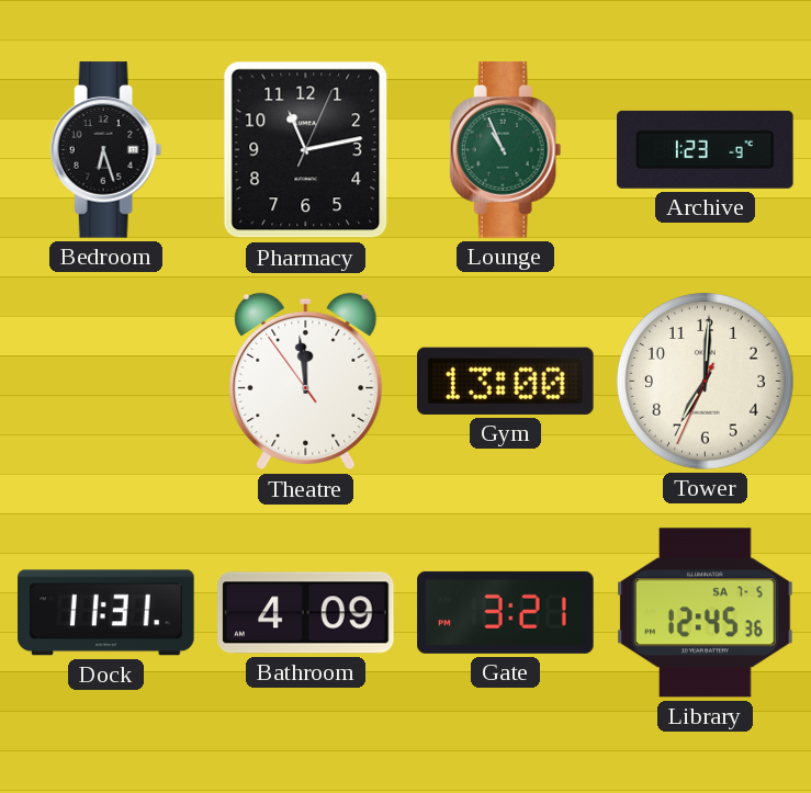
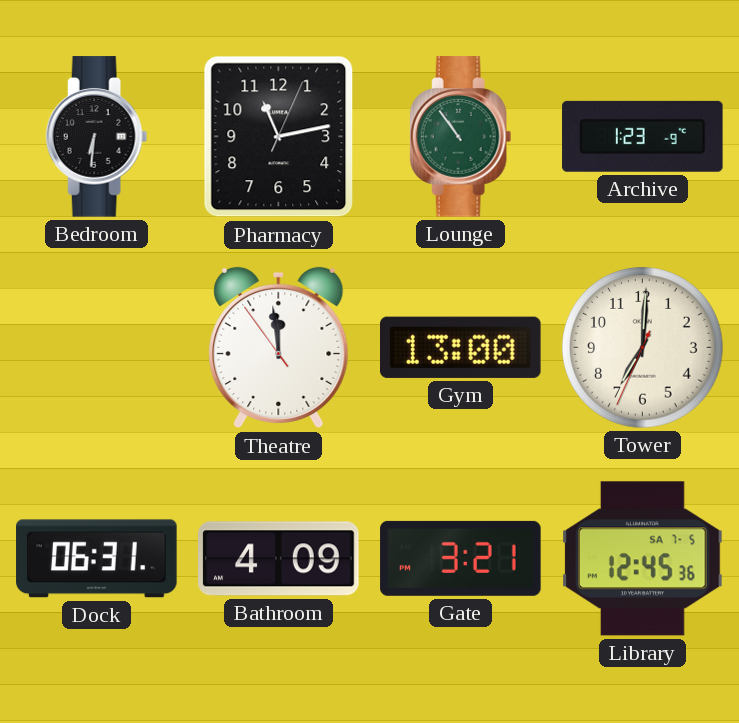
Bedroom: 6:27 -> 6:31
Lounge: 10:56 -> 10:54
Dock: 11:31 -> 06:31
